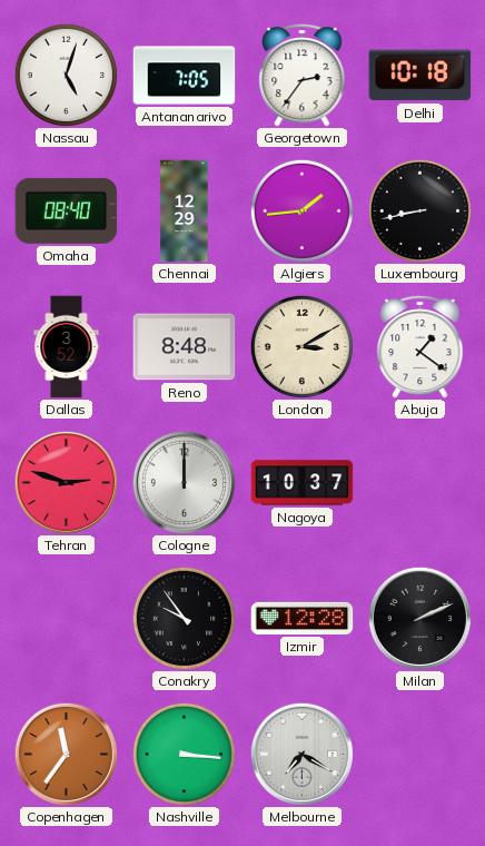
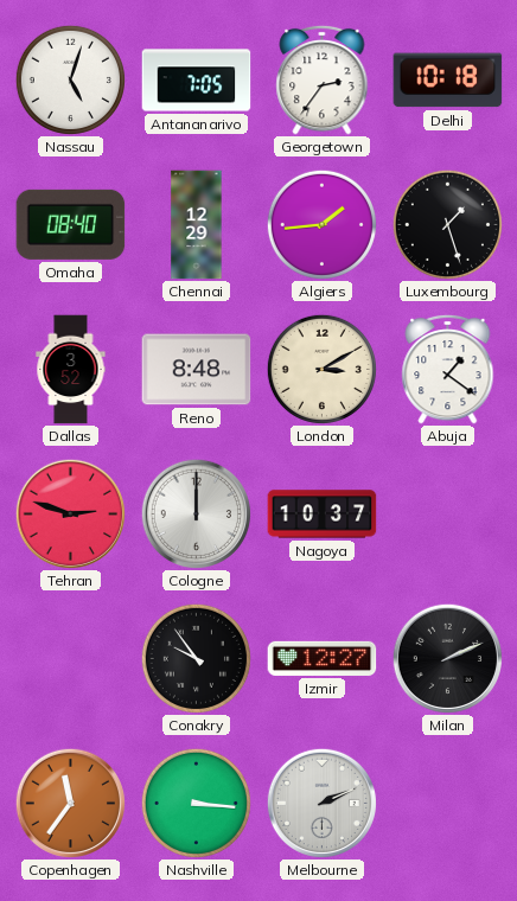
Luxembourg: 8:43 -> 1:27
Izmir: 12:28 -> 12:27
Melbourne: 7:20 -> 2:11
